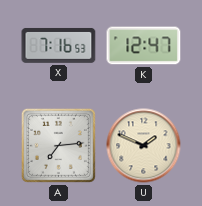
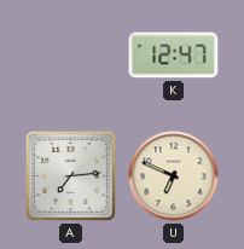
X: 7:16 -> none
U: 1:49 -> 6:49
